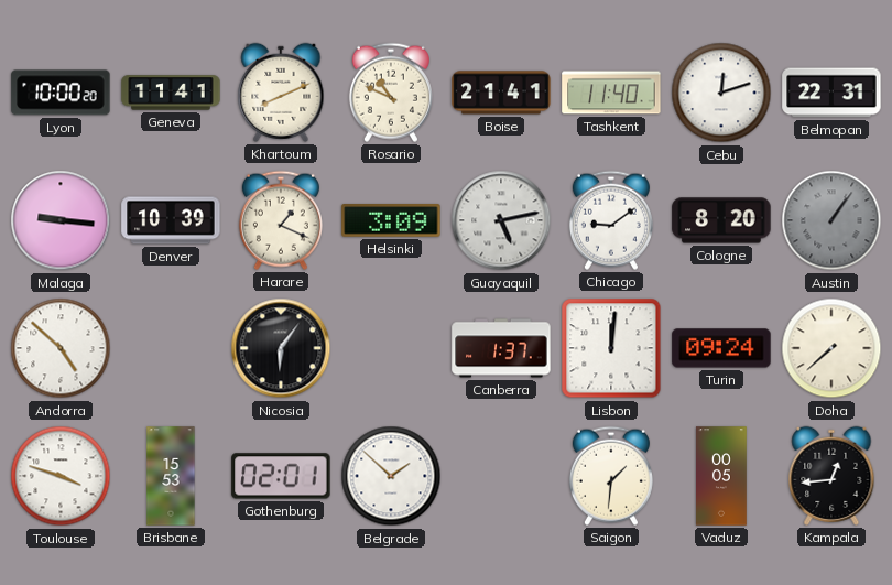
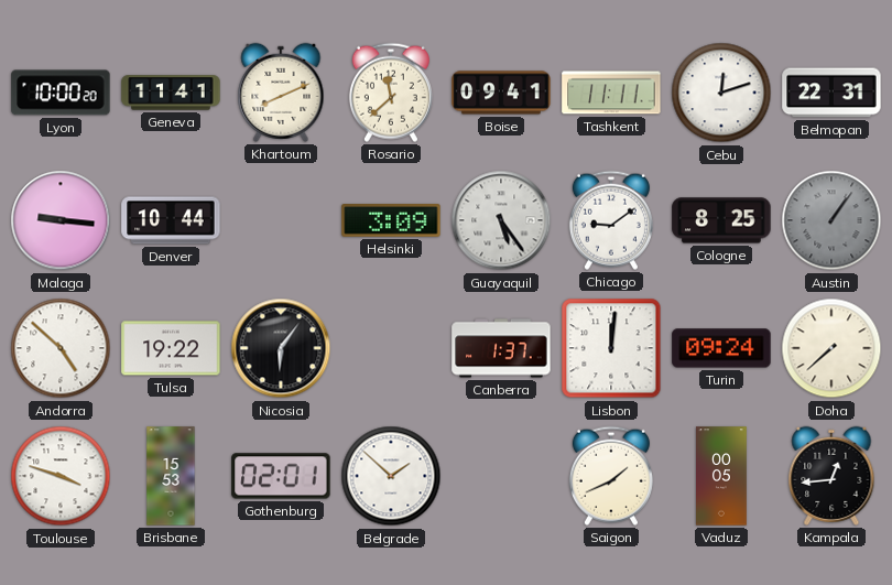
Rosario: 10:49 -> 11:38
Boise: 21:41 -> 09:41
Tashkent: 11:40 -> 11:11
Denver: 10:39 -> 10:44
Harare: 1:19 -> none
Guayaquil: 5:13 -> 5:24
Cologne: 8:20 -> 8:25
Tulsa: none -> 19:22
Saigon: 1:31 -> 1:41
